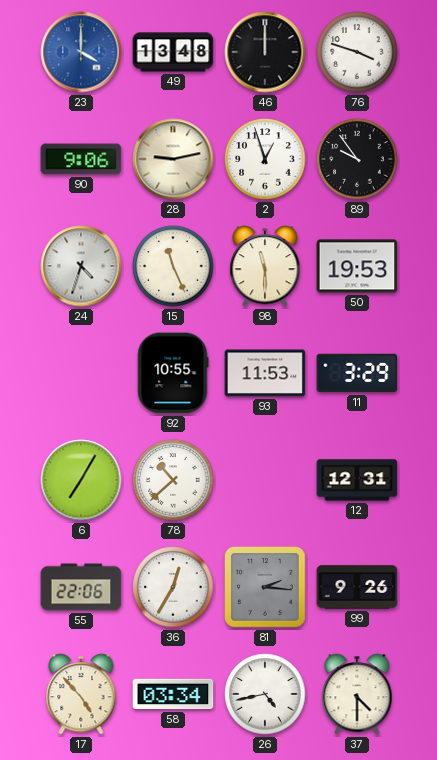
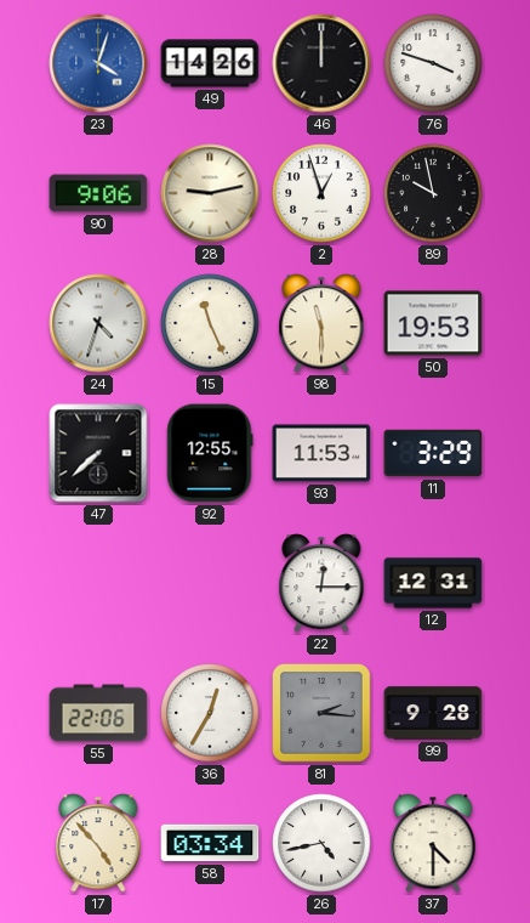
23: 4:00 -> 4:03
49: 13:48 -> 14:26
89: 9:54 -> 9:58
47: none -> 7:38
92: 10:55 -> 12:55
6: 7:05 -> none
78: 10:38 -> none
22: none -> 12:15
99: 9:26 -> 9:28
